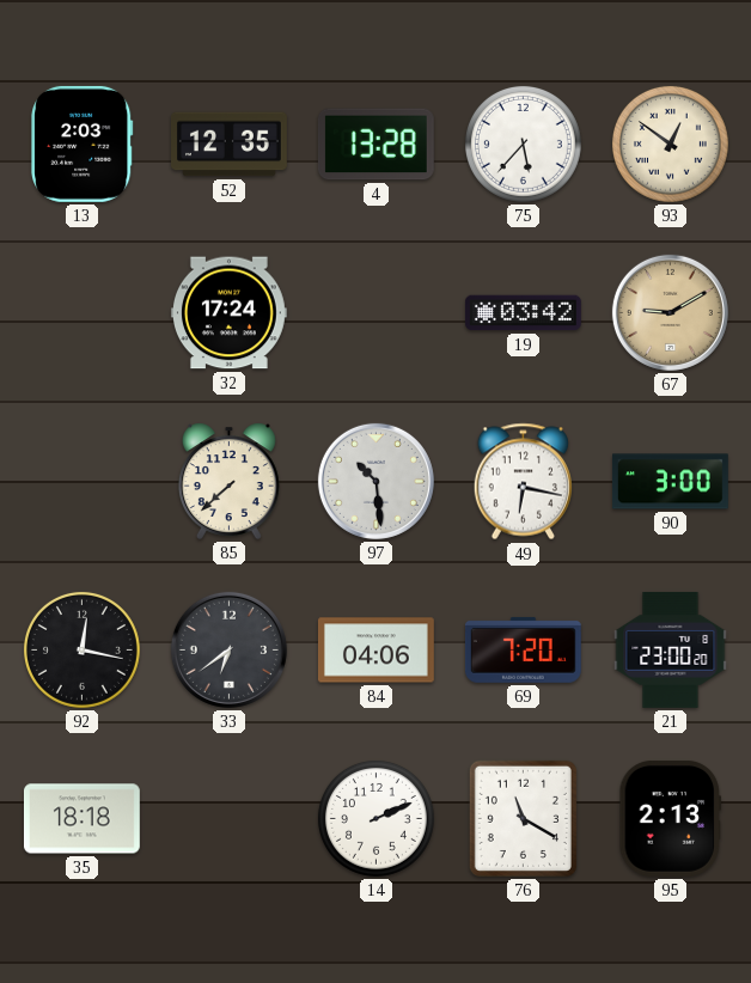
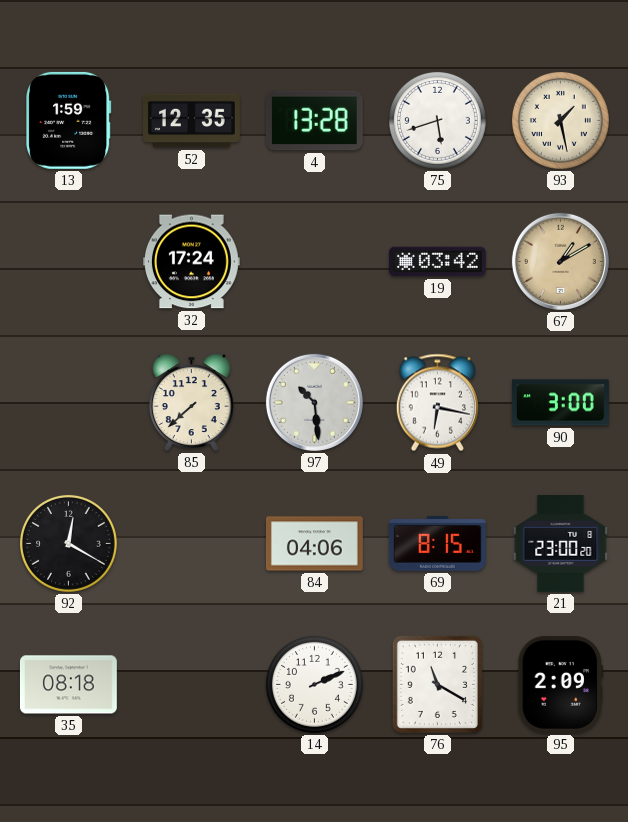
13: 2:03 -> 1:59
75: 5:37 -> 5:42
93: 12:51 -> 1:28
67: 9:10 -> 1:10
92: 12:17 -> 12:20
33: 6:39 -> none
69: 7:20 -> 8:15
35: 18:18 -> 08:18
95: 2:13 -> 2:09
